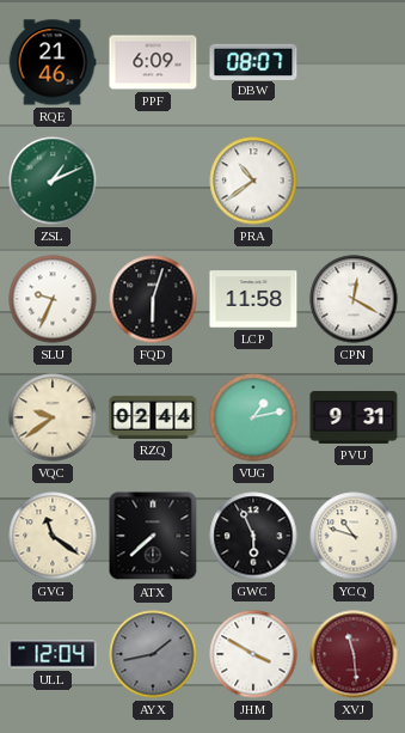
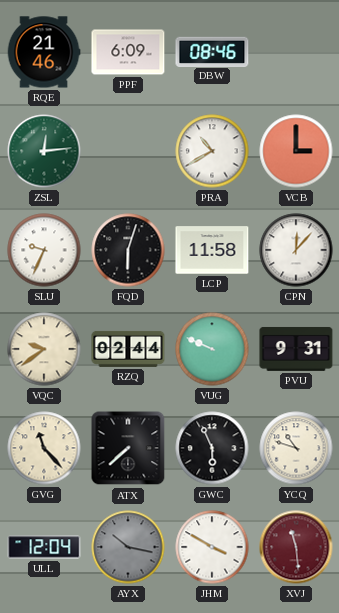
DBW: 08:07 -> 08:46
ZSL: 1:11 -> 12:14
PRA: 10:39 -> 10:40
VCB: none -> 3:00
CPN: 12:20 -> 12:07
VUG: 1:13 -> 9:49
GVG: 11:21 -> 11:23
AYX: 1:43 -> 10:17
